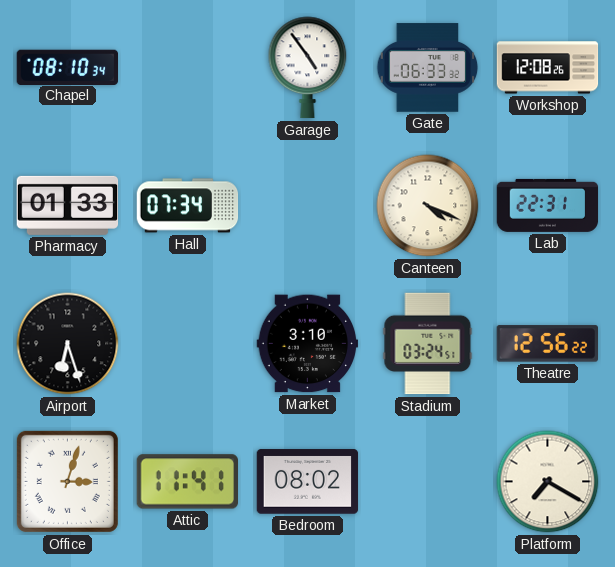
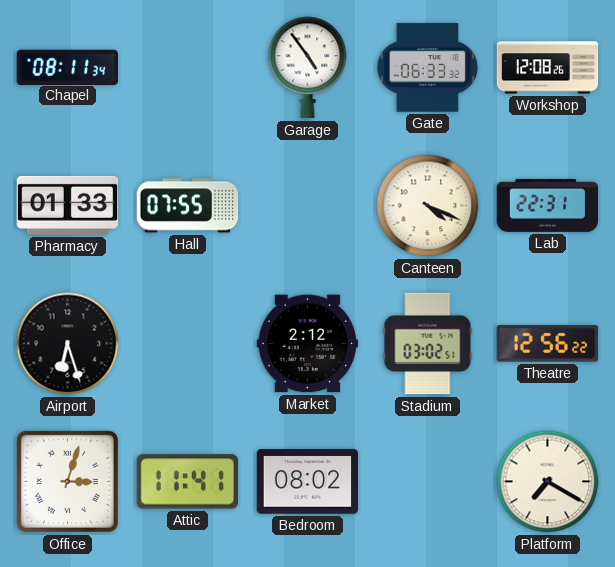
Chapel: 08:10 -> 08:11
Hall: 07:34 -> 07:55
Market: 3:10 -> 2:12
Stadium: 03:24 -> 03:02
